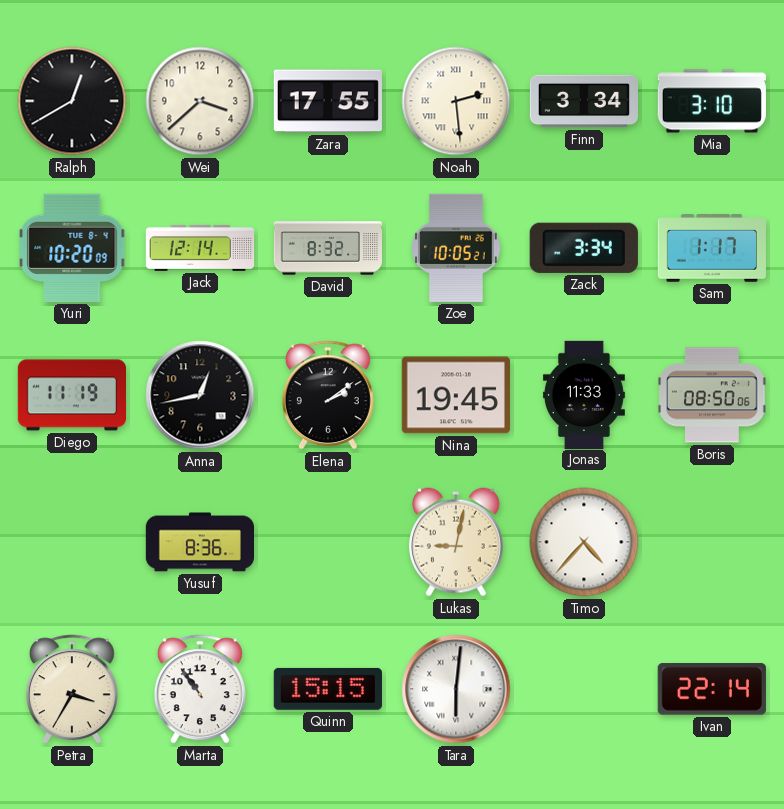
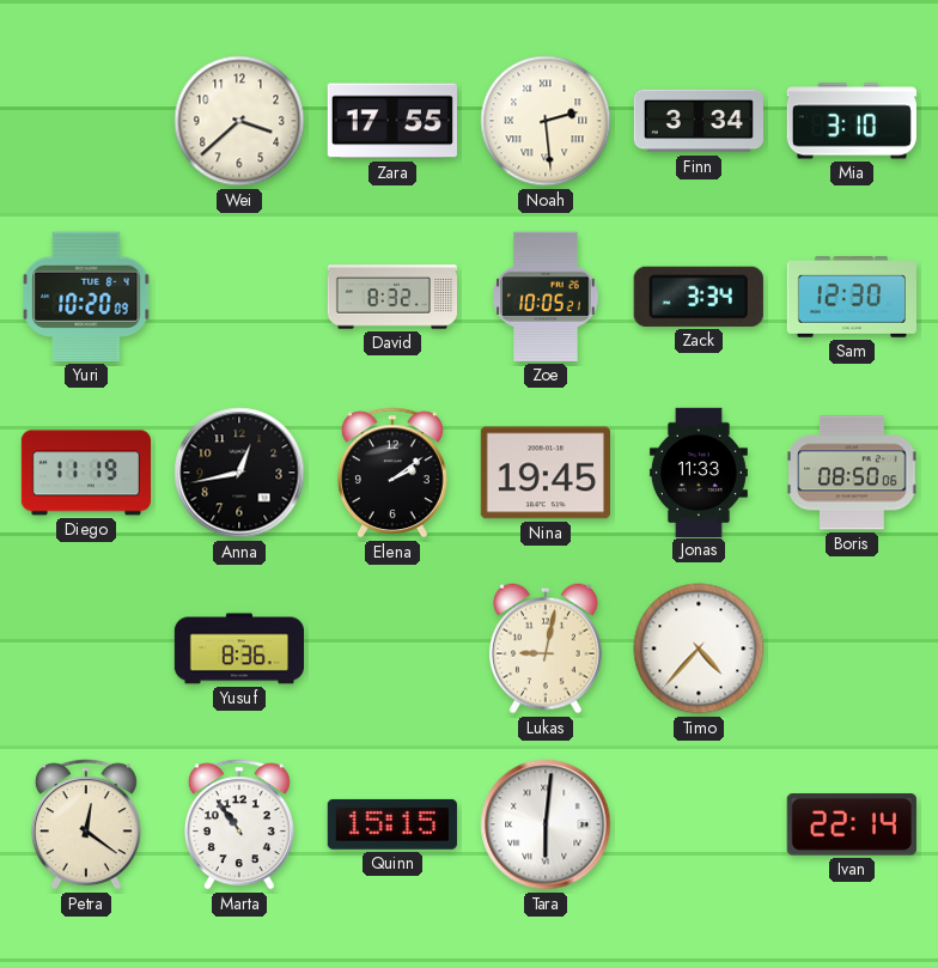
Ralph: 12:40 -> none
Jack: 12:14 -> none
Sam: 1:17 -> 12:30
Petra: 3:35 -> 12:21
